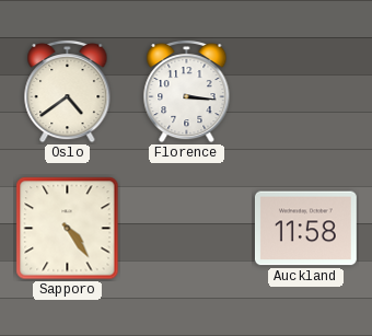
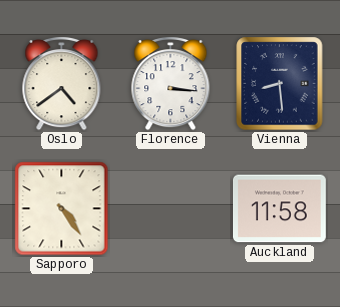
Vienna: none -> 8:29
